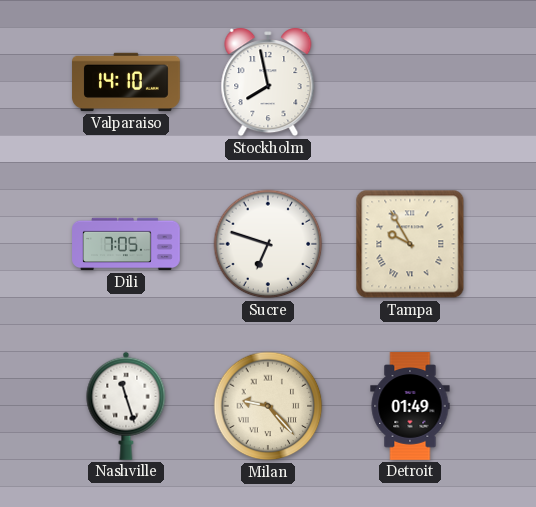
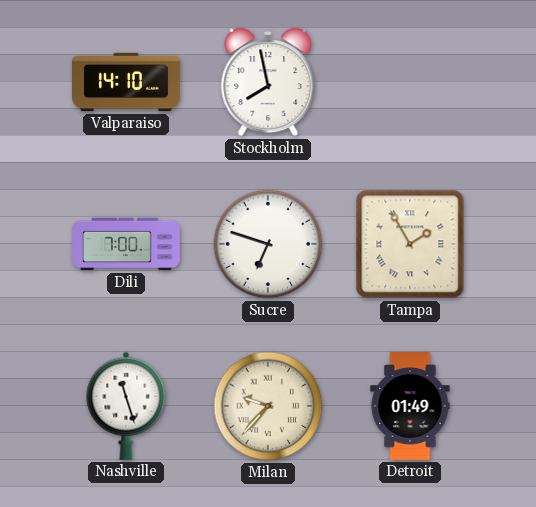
Dili: 7:05 -> 7:00
Tampa: 9:55 -> 1:55
Milan: 9:23 -> 9:37
